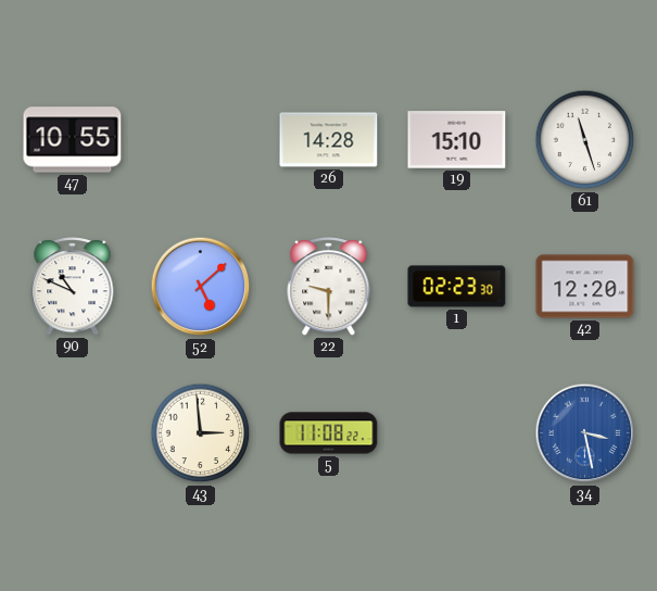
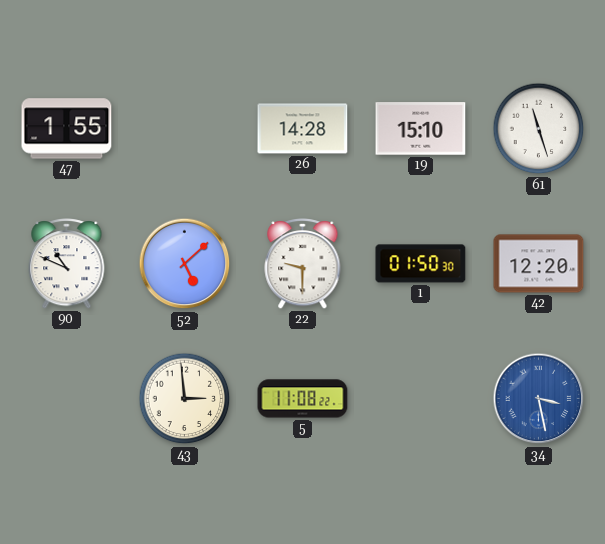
47: 10:55 -> 1:55
1: 02:23 -> 01:50
